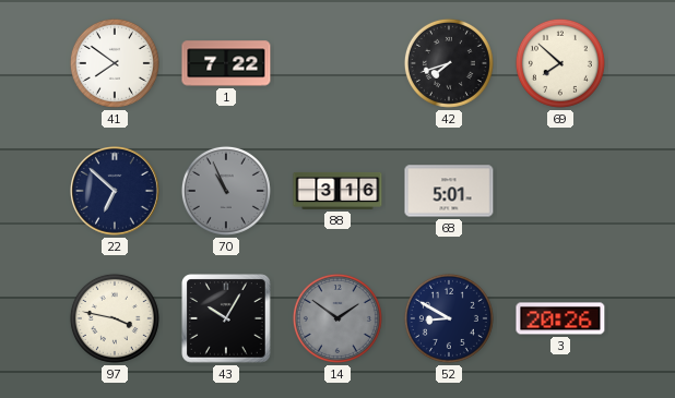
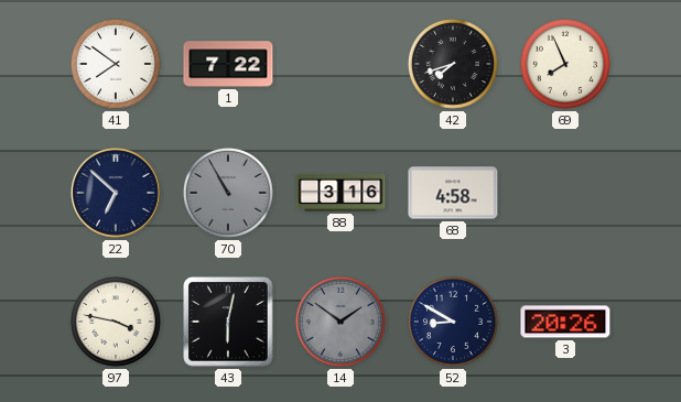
69: 7:52 -> 7:56
70: 10:56 -> 10:55
68: 5:01 -> 4:58
43: 10:05 -> 6:02
